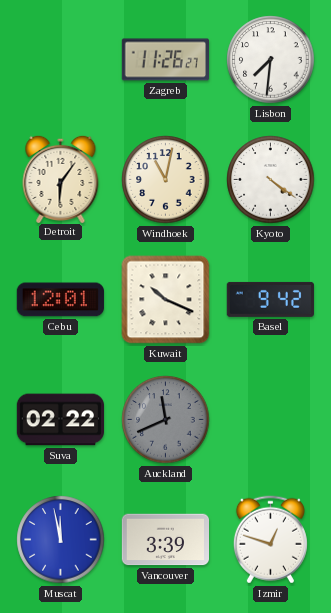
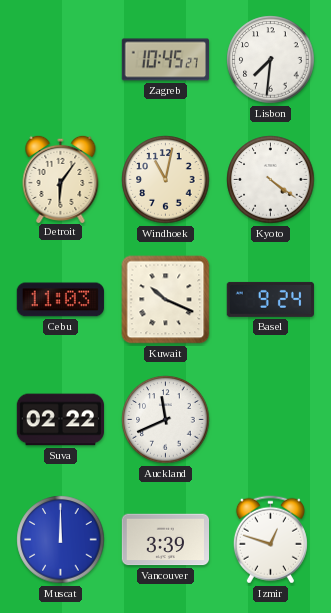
Zagreb: 11:26 -> 10:45
Cebu: 12:01 -> 11:03
Basel: 9:42 -> 9:24
Auckland dial: grey -> white
Muscat: 11:58 -> 12:00
